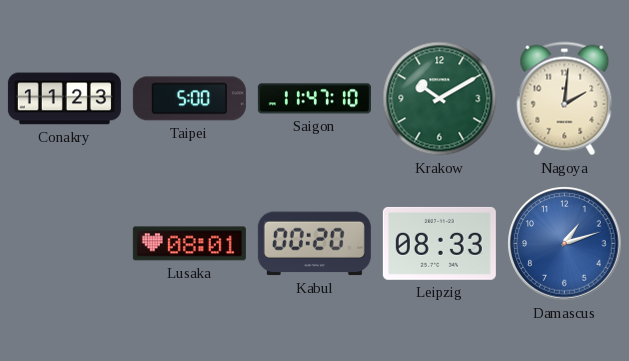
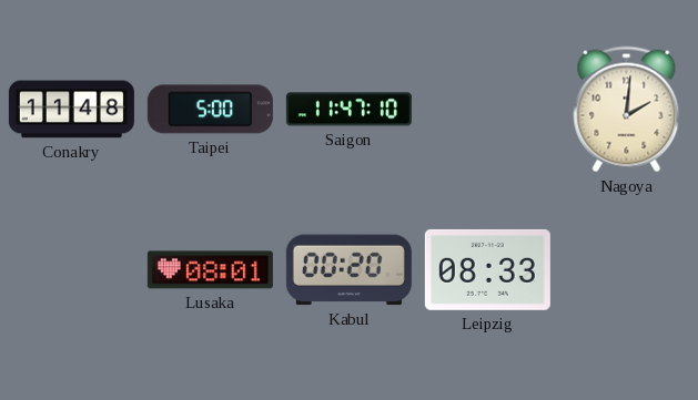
Conakry: 11:23 -> 11:48
Krakow: 10:10 -> none
Damascus: 1:12 -> none
